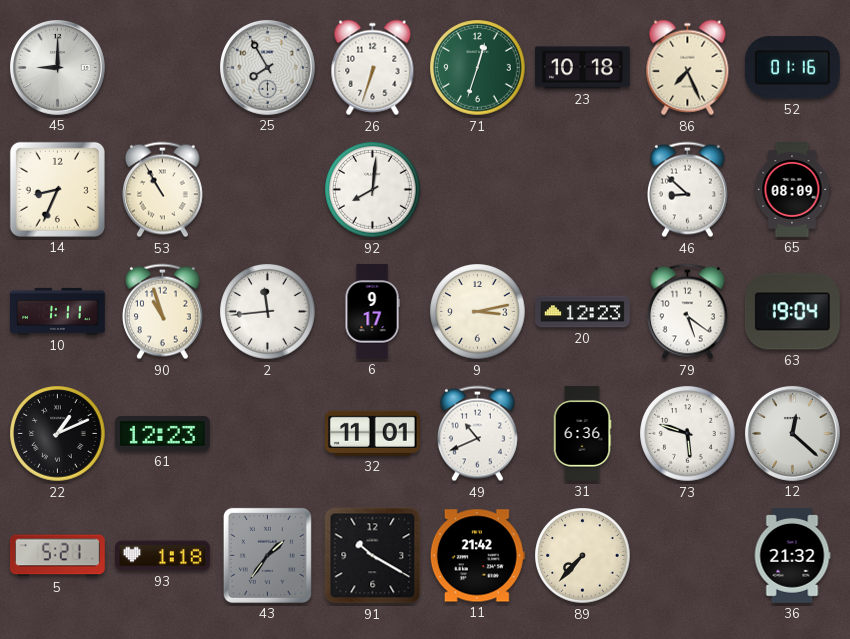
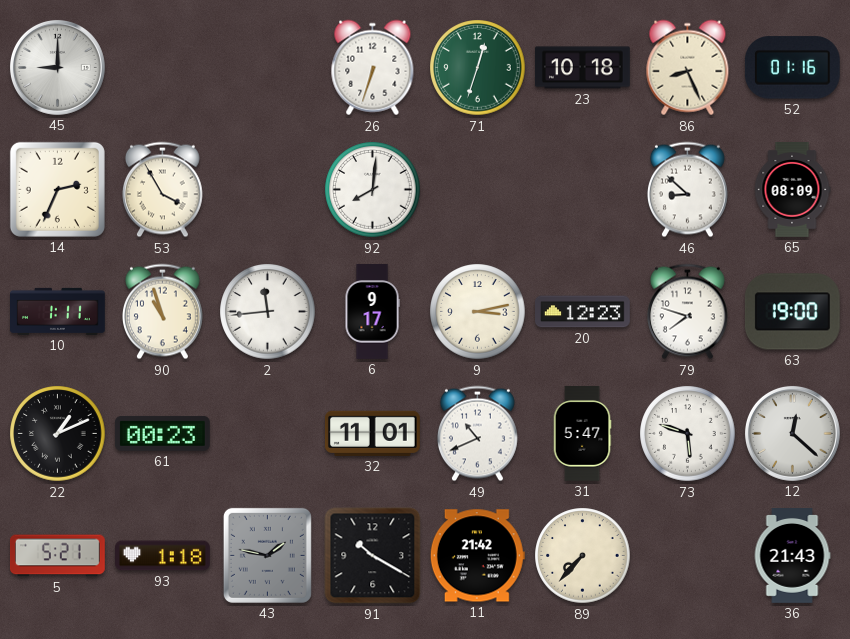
25: 7:55 -> none
86: 7:26 -> 8:26
14: 8:34 -> 2:34
53: 10:55 -> 3:55
79: 5:21 -> 7:48
63: 19:04 -> 19:00
61: 12:23 -> 00:23
31: 6:36 -> 5:47
43: 1:36 -> 1:47
36: 21:32 -> 21:43
